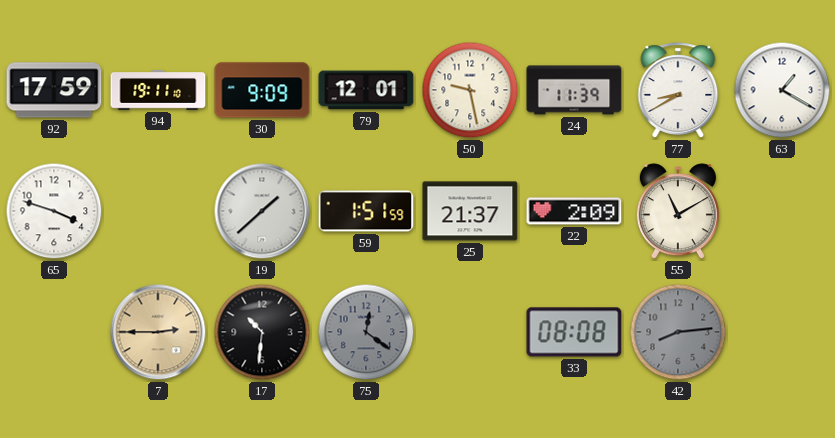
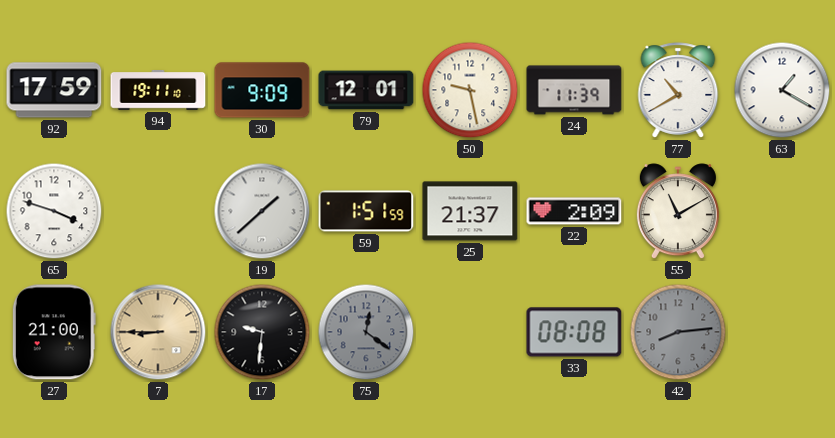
77: 8:40 -> 10:40
27: none -> 21:00
7: 2:45 -> 8:45
17: 10:31 -> 9:31
